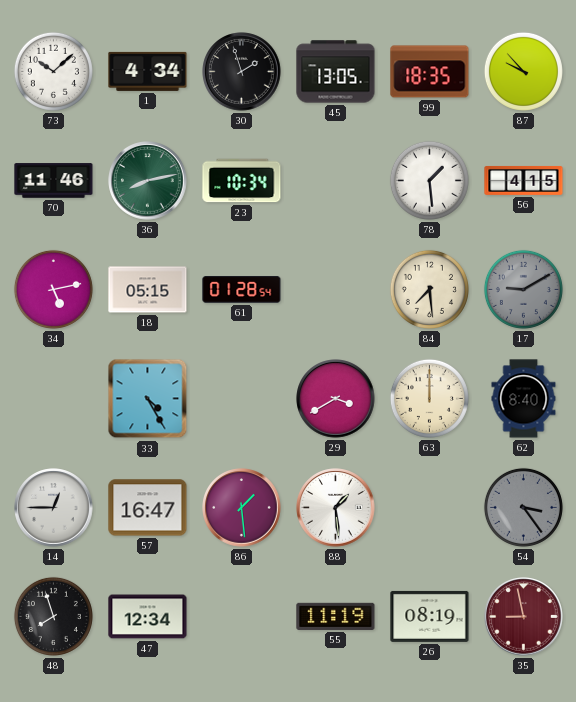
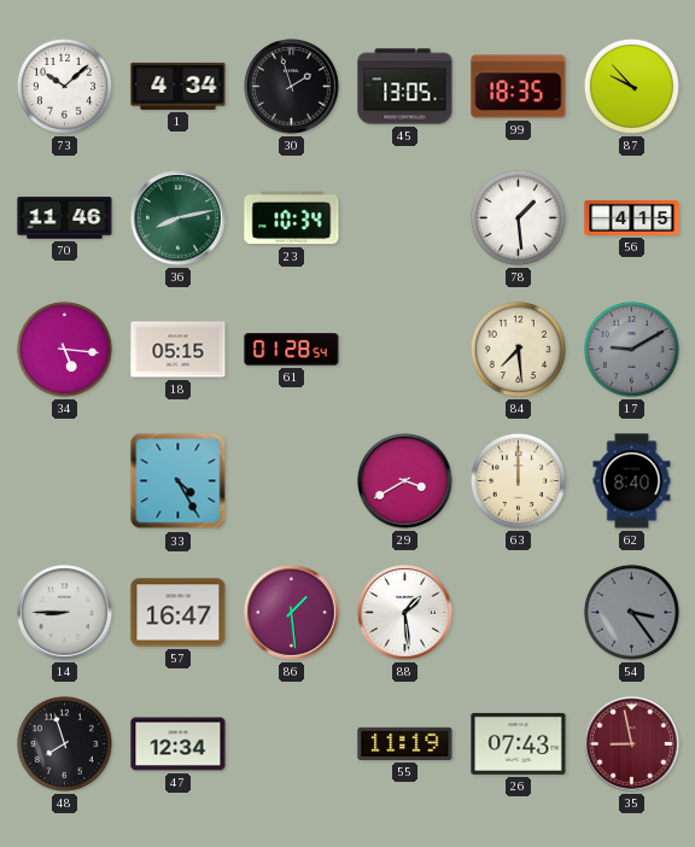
34: 5:13 -> 5:16
14: 12:45 -> 8:45
26: 08:19 -> 07:43
